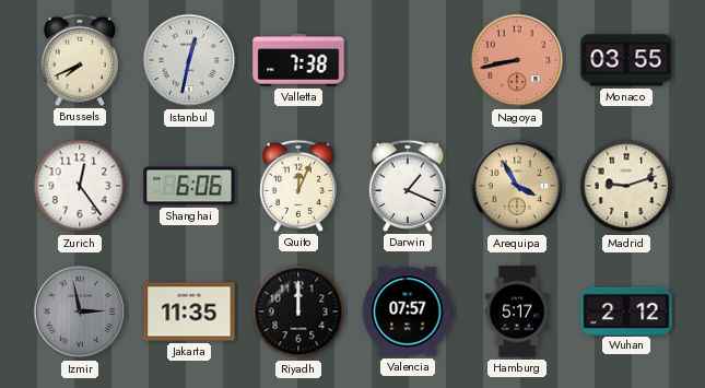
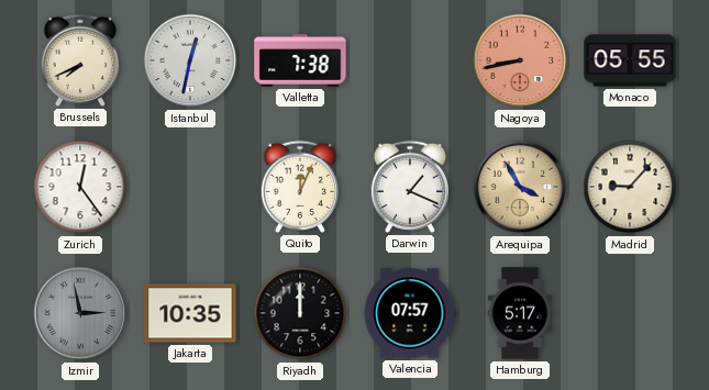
Monaco: 03:55 -> 05:55
Shanghai: 6:06 -> none
Madrid: 9:12 -> 9:07
Jakarta: 11:35 -> 10:35
Wuhan: 2:12 -> none
